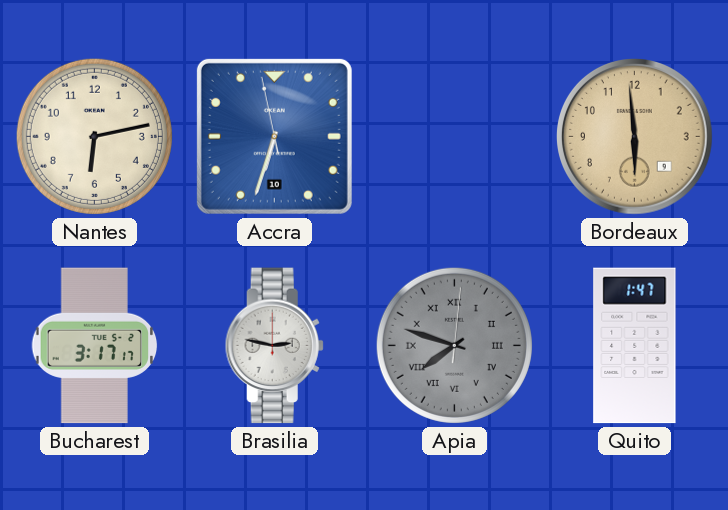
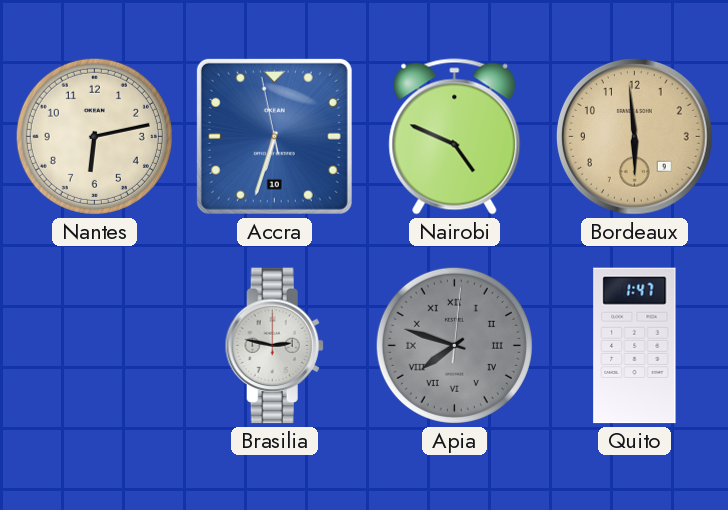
Nairobi: none -> 4:49
Bucharest: 3:17 -> none
